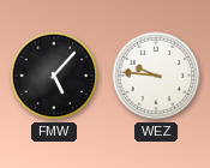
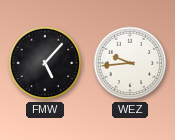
WEZ: 9:46 -> 9:44
